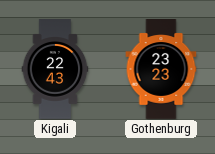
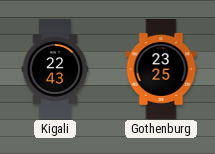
Gothenburg: 23:23 -> 23:25
